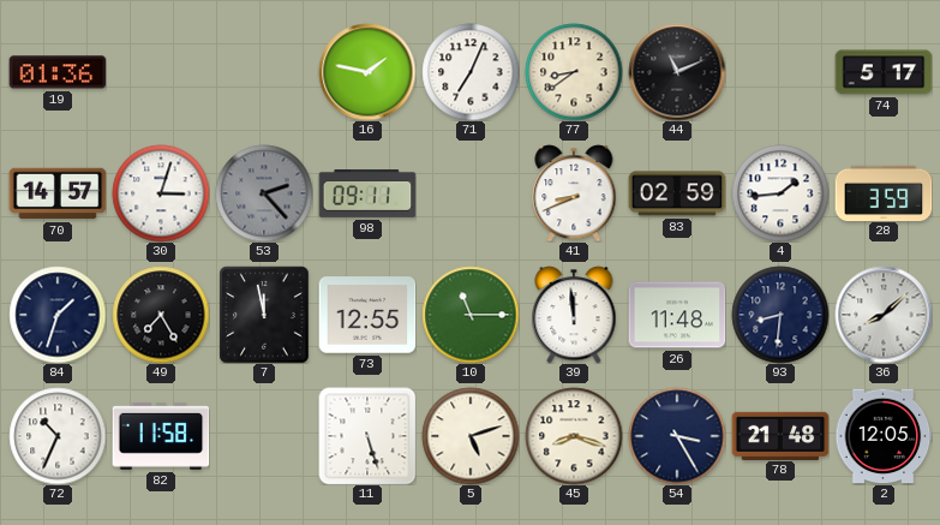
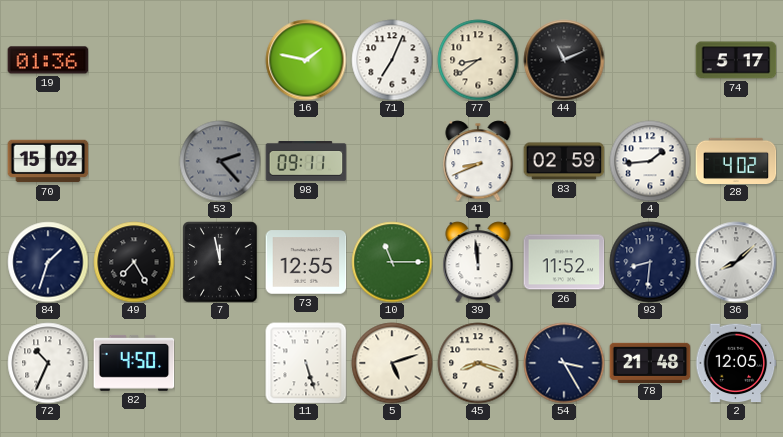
70: 14:57 -> 15:02
30: 3:03 -> none
28: 3:59 -> 4:02
26: 11:48 -> 11:52
82: 11:58 -> 4:50
